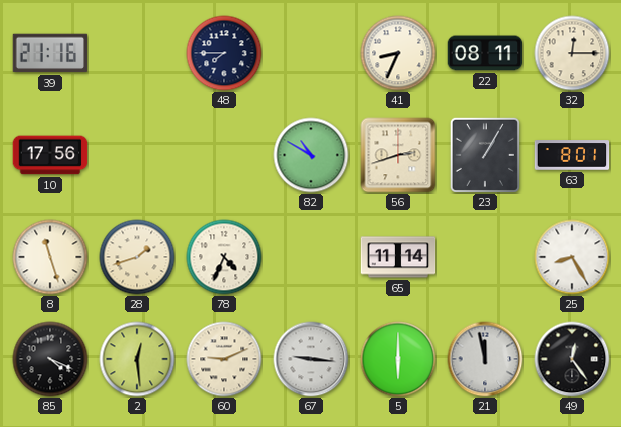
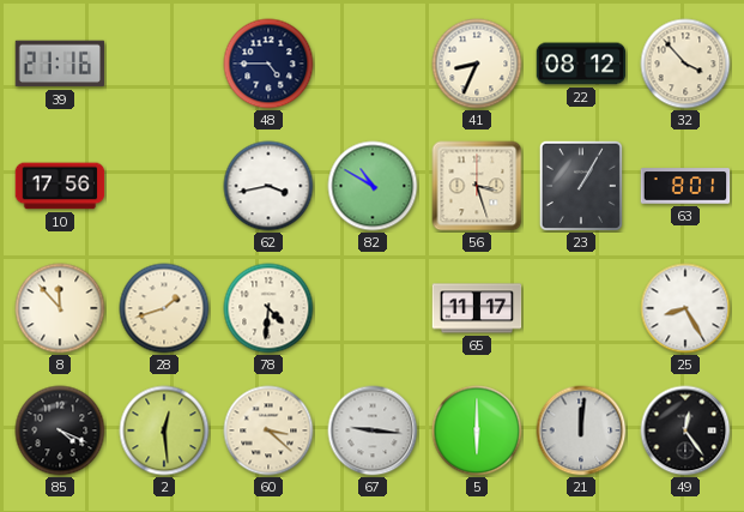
48: 7:45 -> 4:45
22: 08:11 -> 08:12
32: 12:15 -> 3:53
62: none -> 3:43
56: 2:42 -> 3:27
8: 11:27 -> 11:53
78: 4:34 -> 4:31
65: 11:14 -> 11:17
60: 9:11 -> 3:22
21: 11:58 -> 12:01
